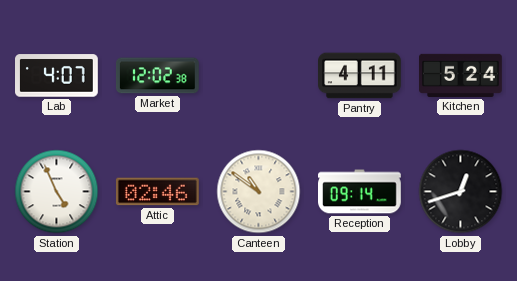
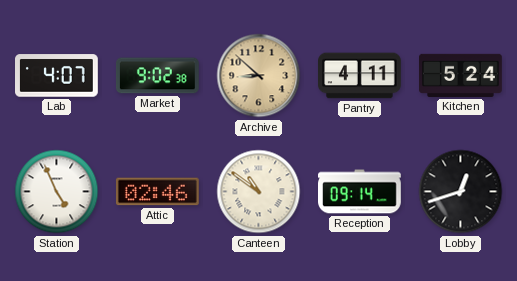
Market: 12:02 -> 9:02
Archive: none -> 8:52
